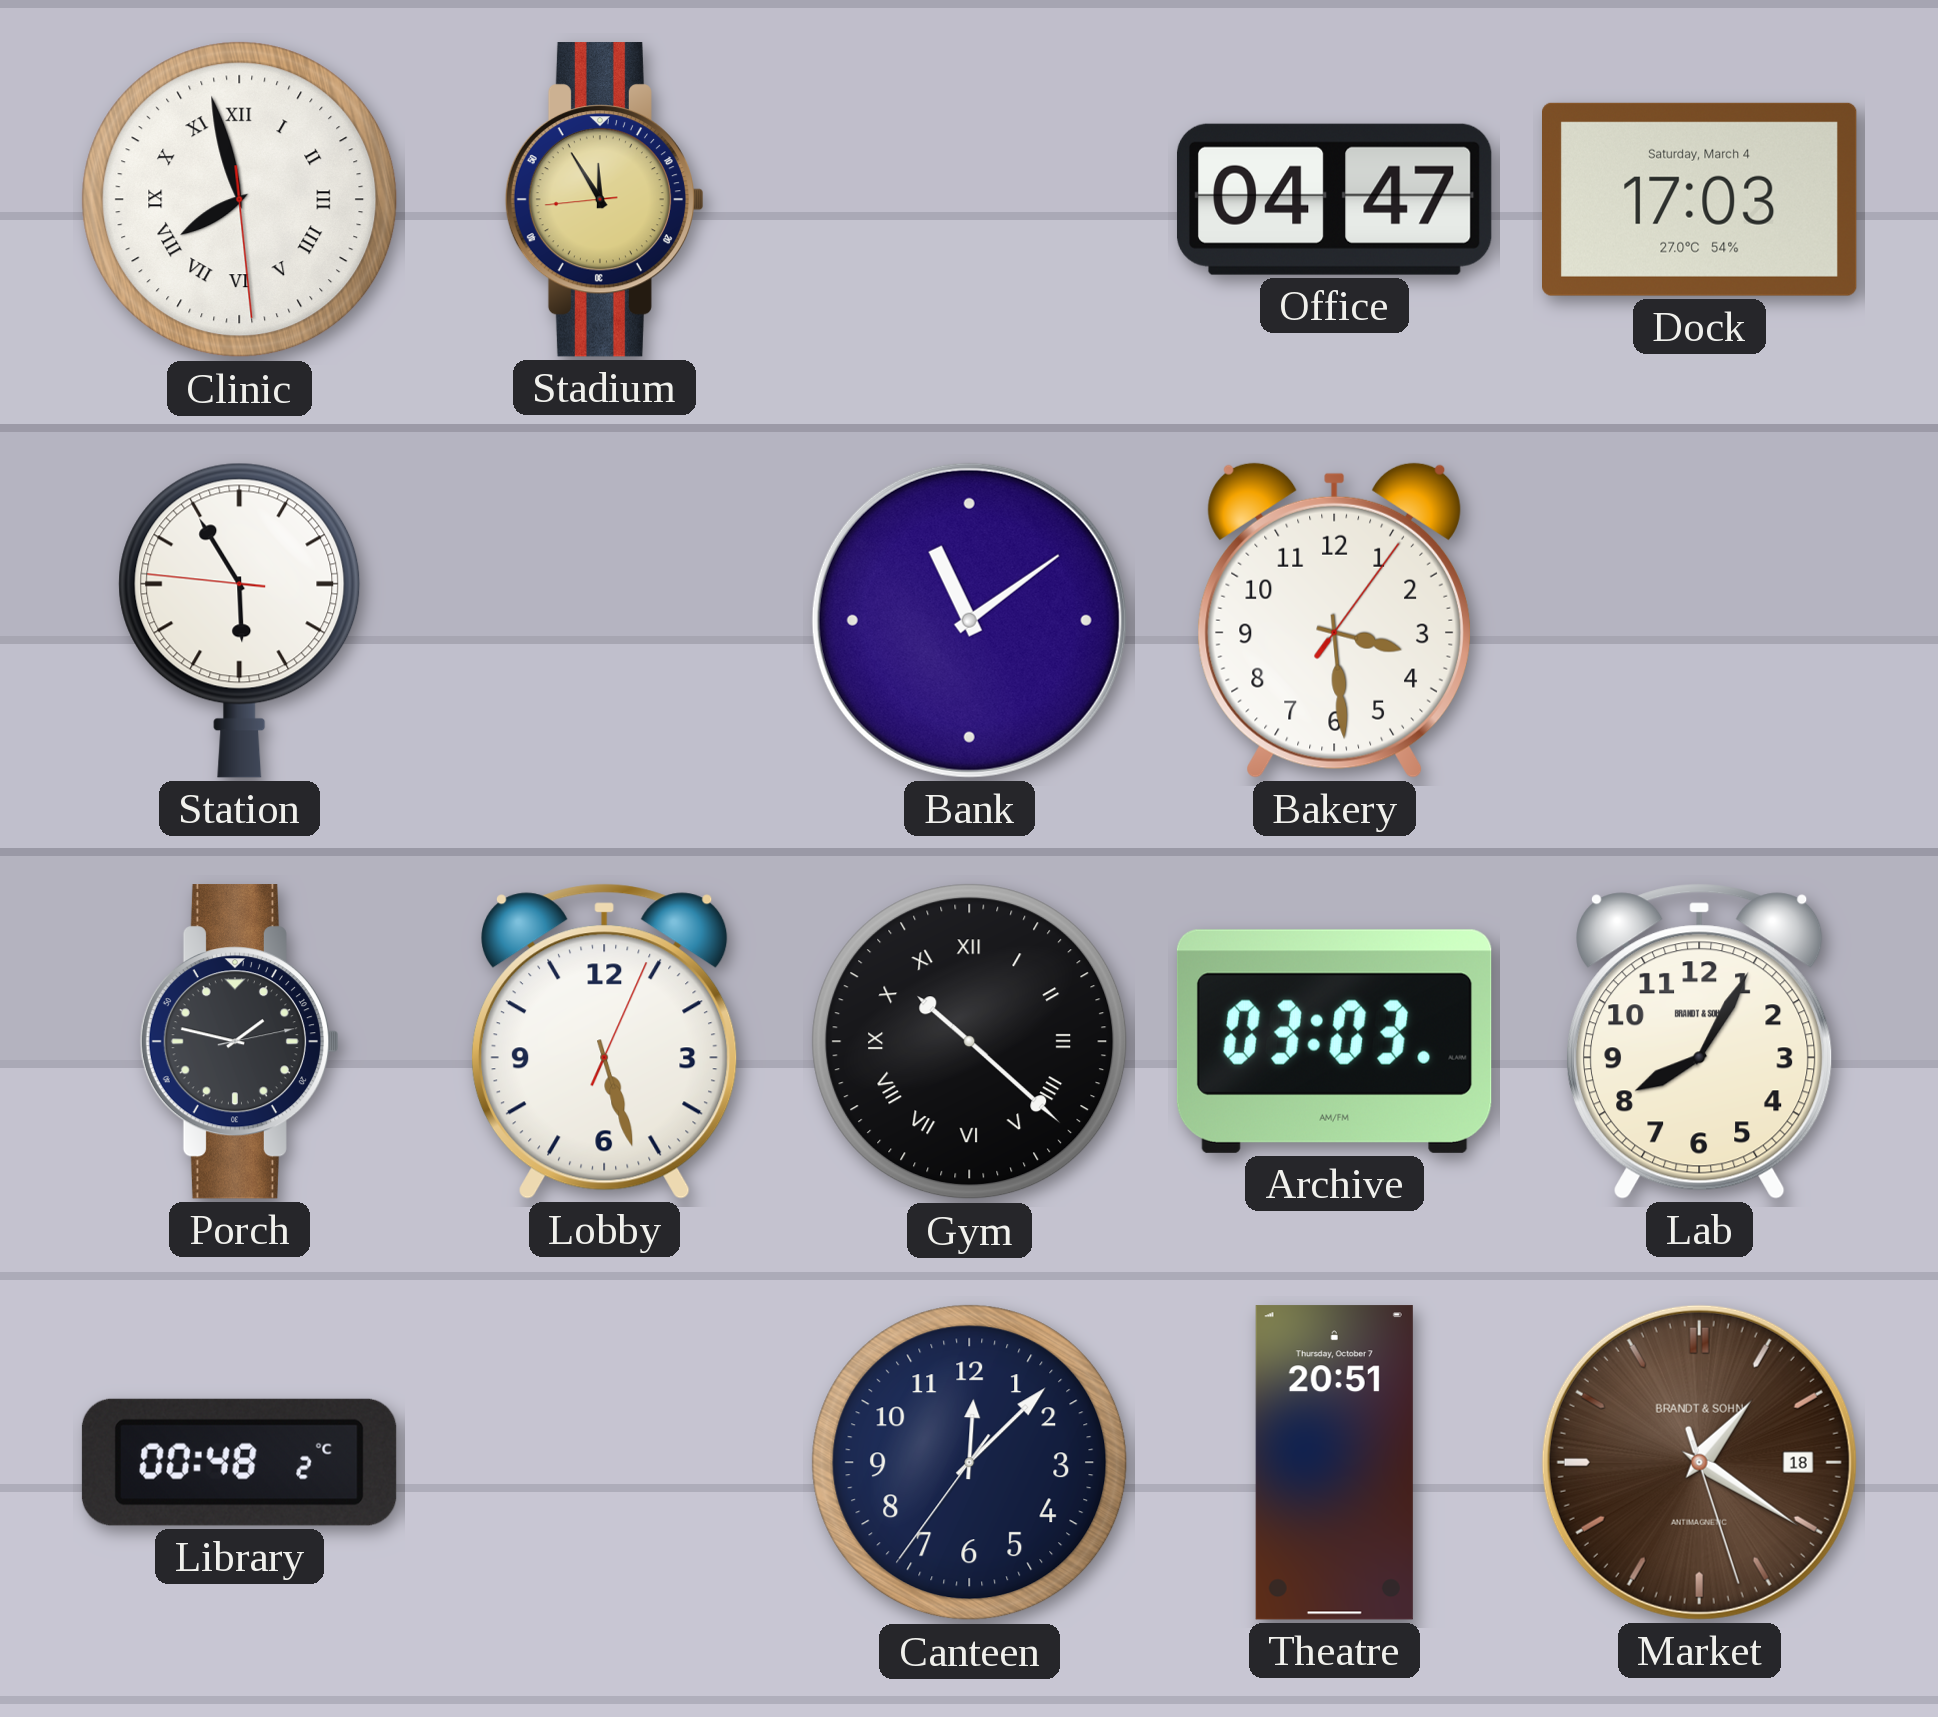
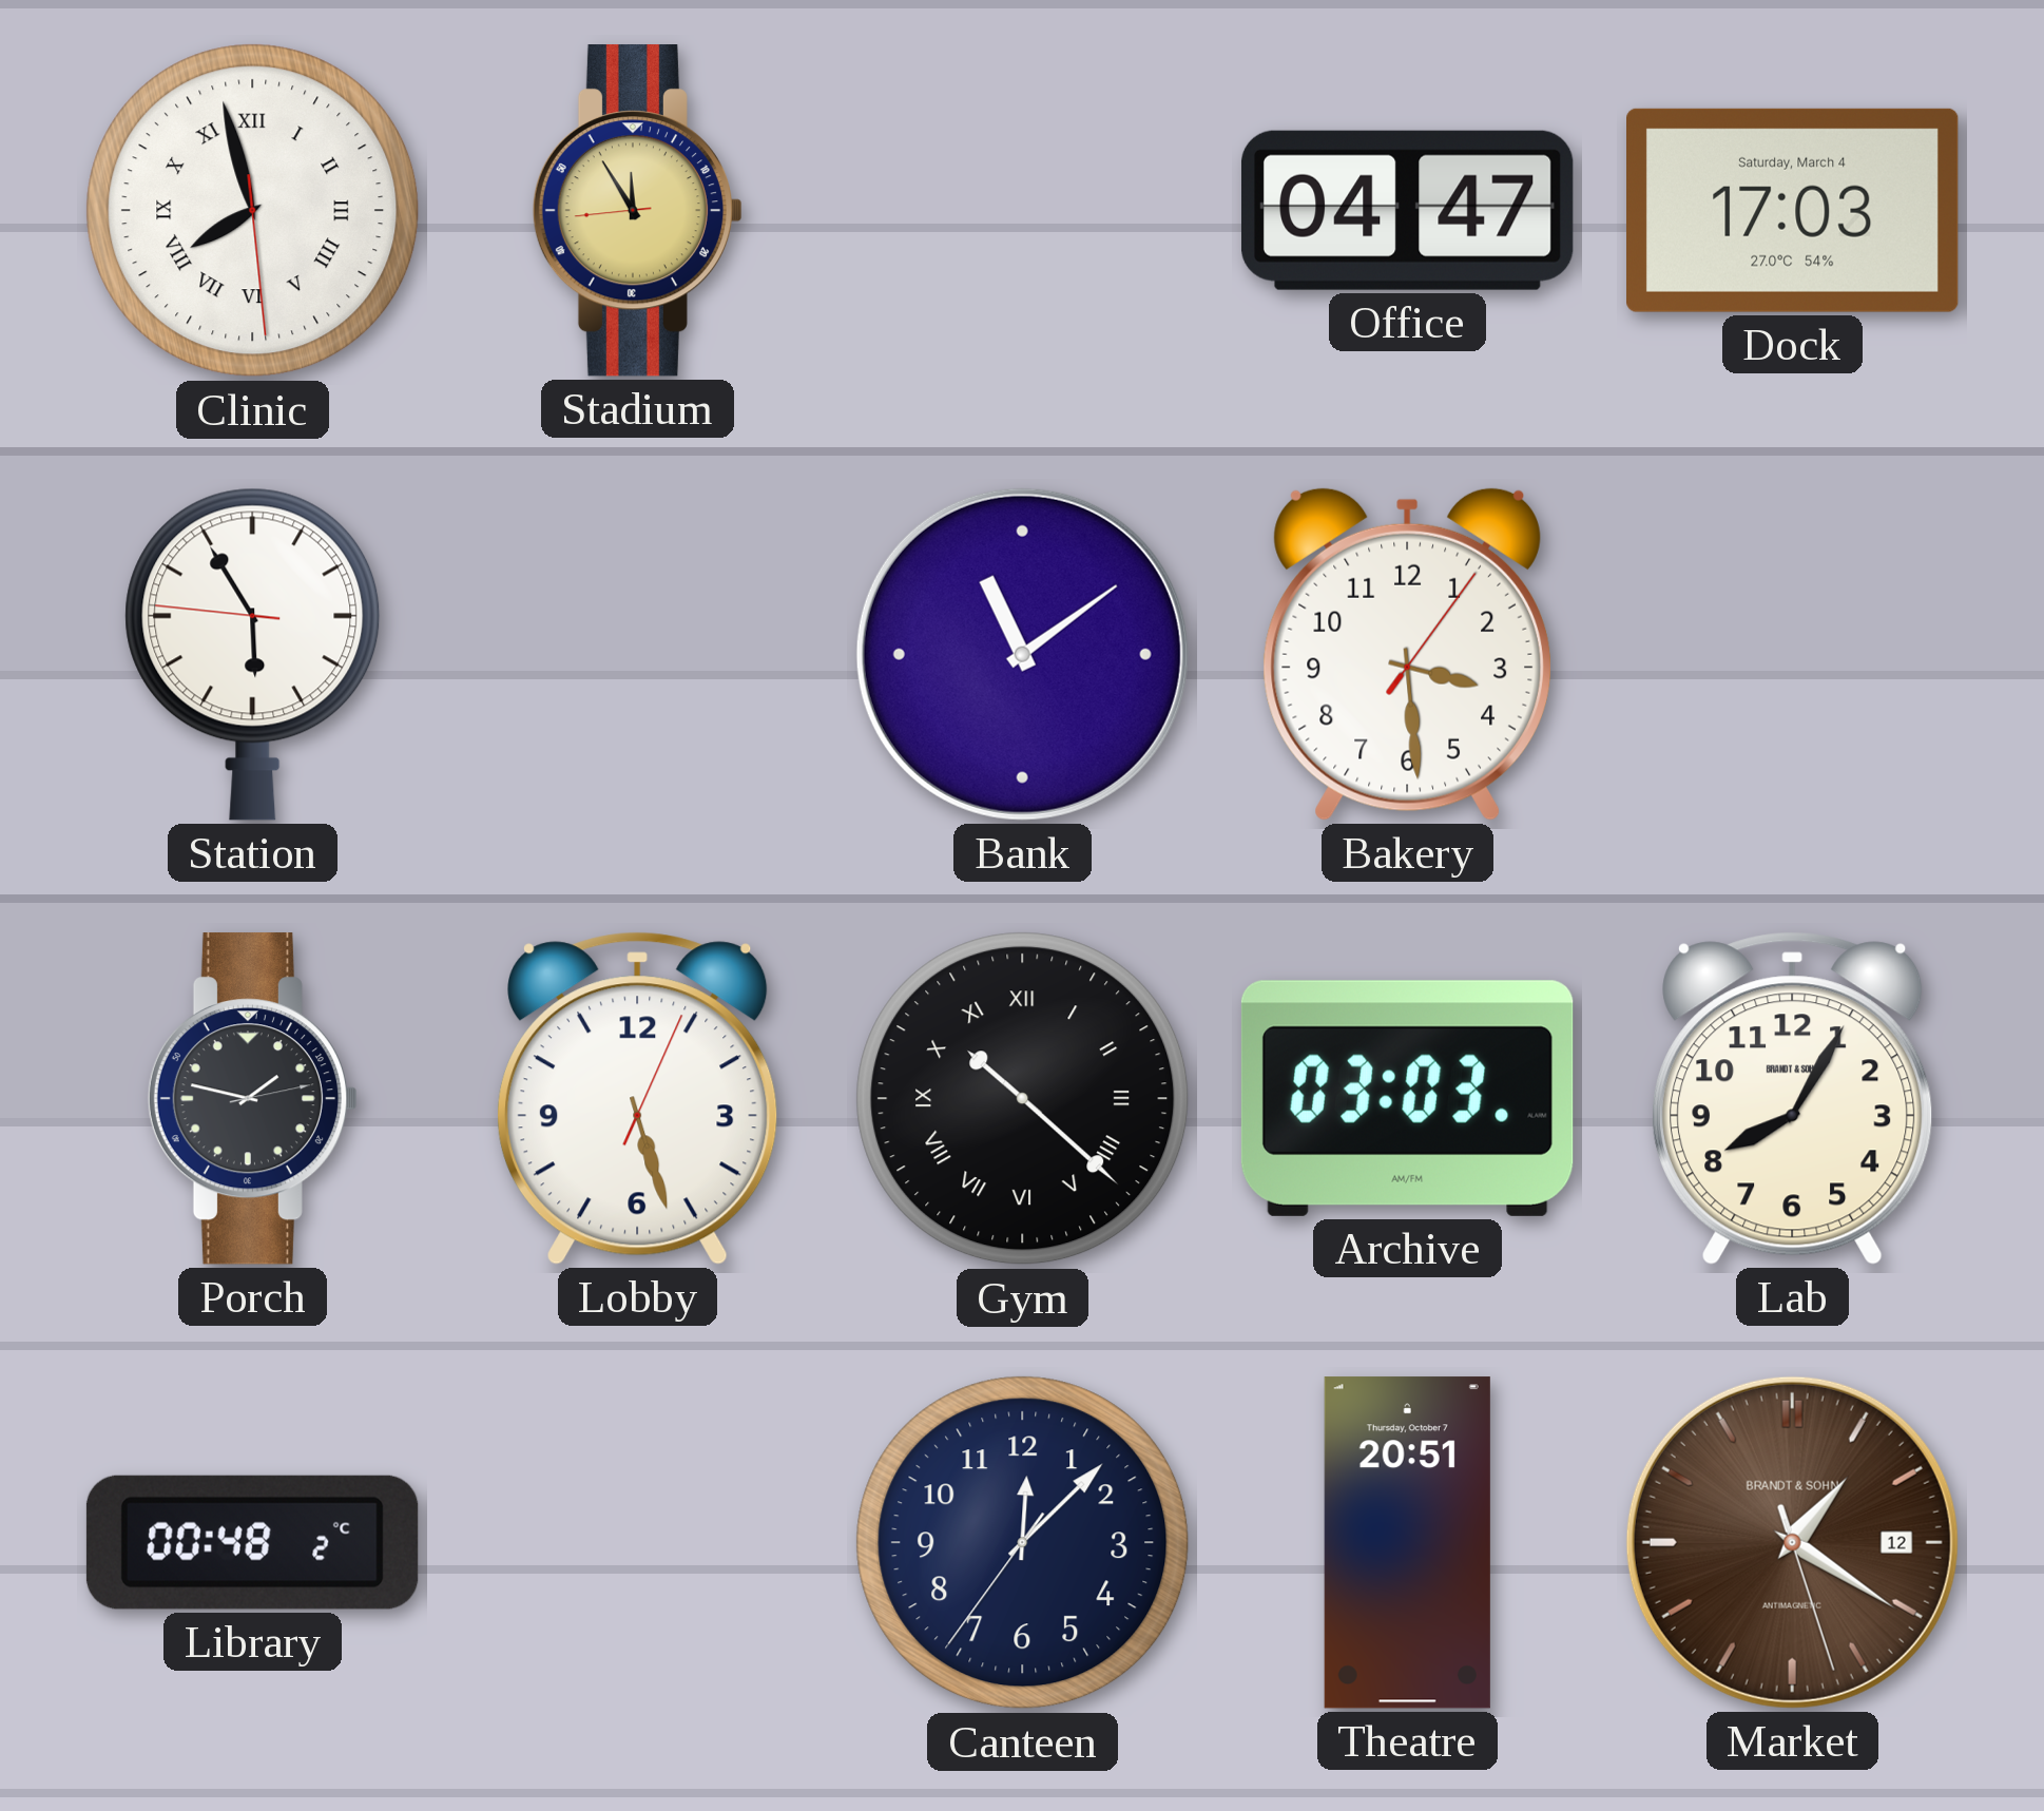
Market date: 18 -> 12
